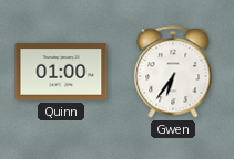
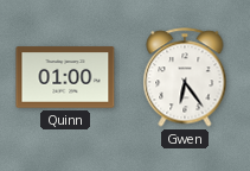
Gwen: 6:36 -> 6:24
